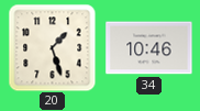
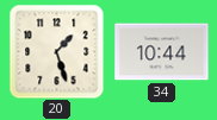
34: 10:46 -> 10:44
